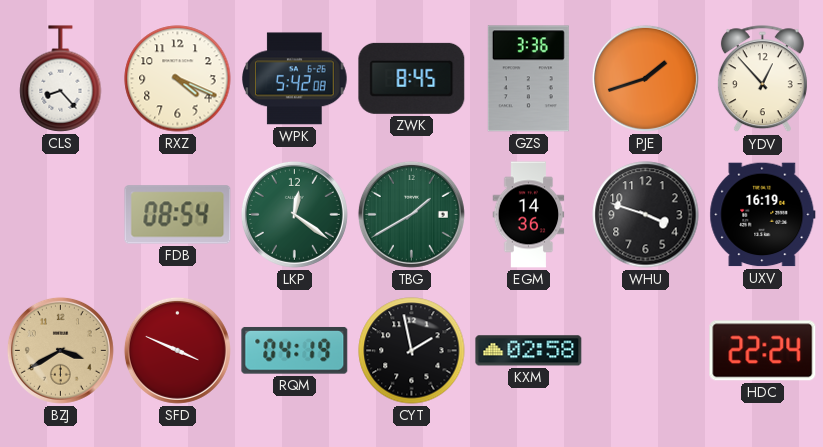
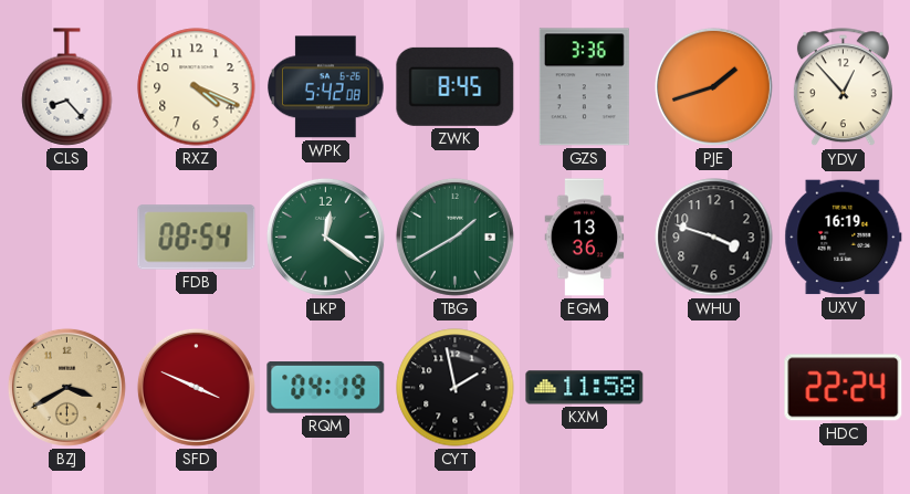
EGM: 14:36 -> 13:36
KXM: 02:58 -> 11:58
